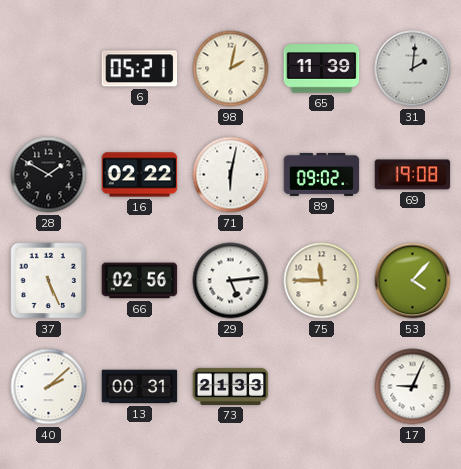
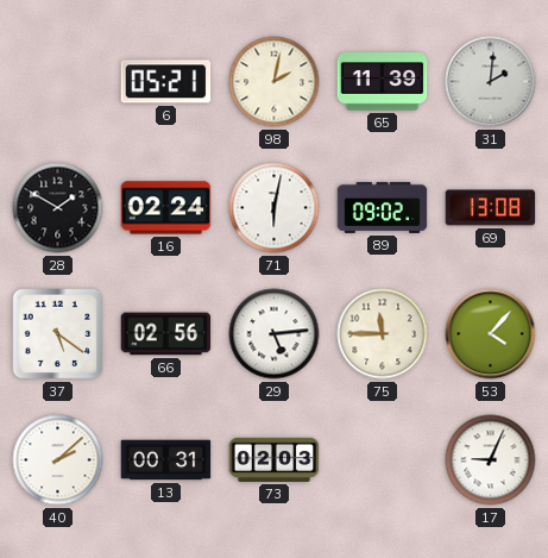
16: 02:22 -> 02:24
69: 19:08 -> 13:08
37: 5:26 -> 5:21
73: 21:33 -> 02:03
